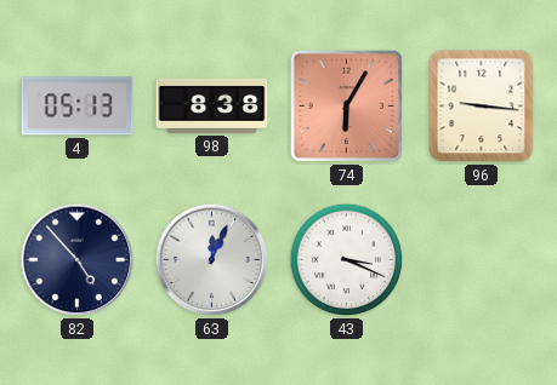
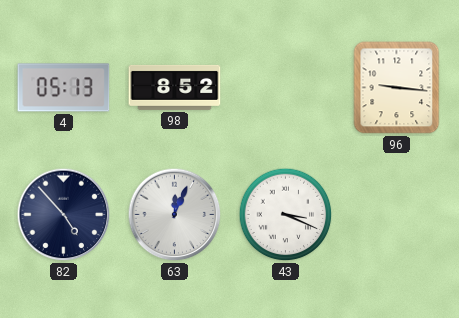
98: 8:38 -> 8:52
74: 6:05 -> none
